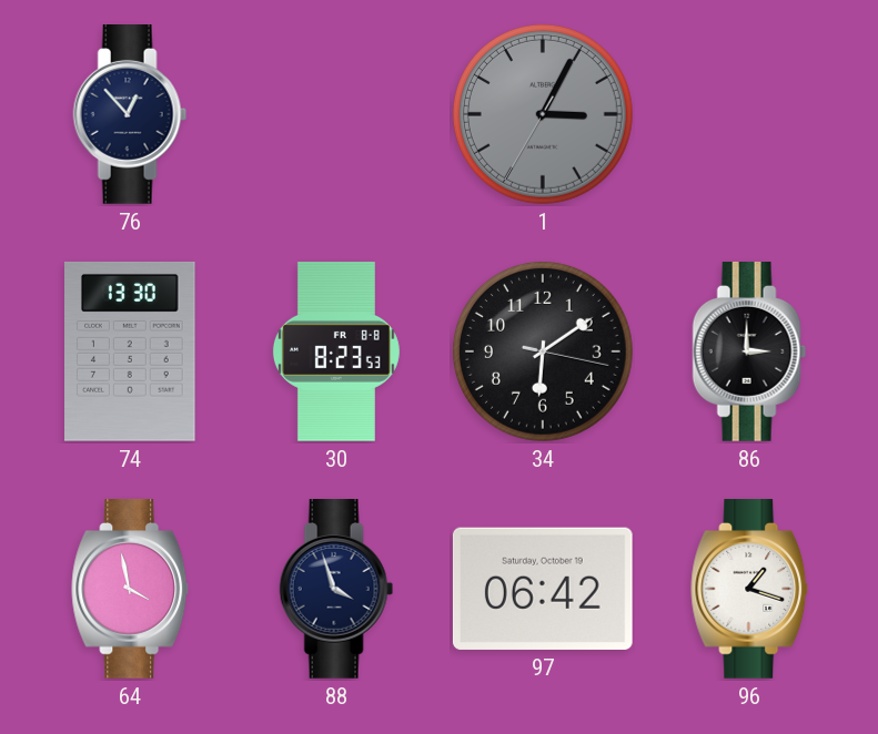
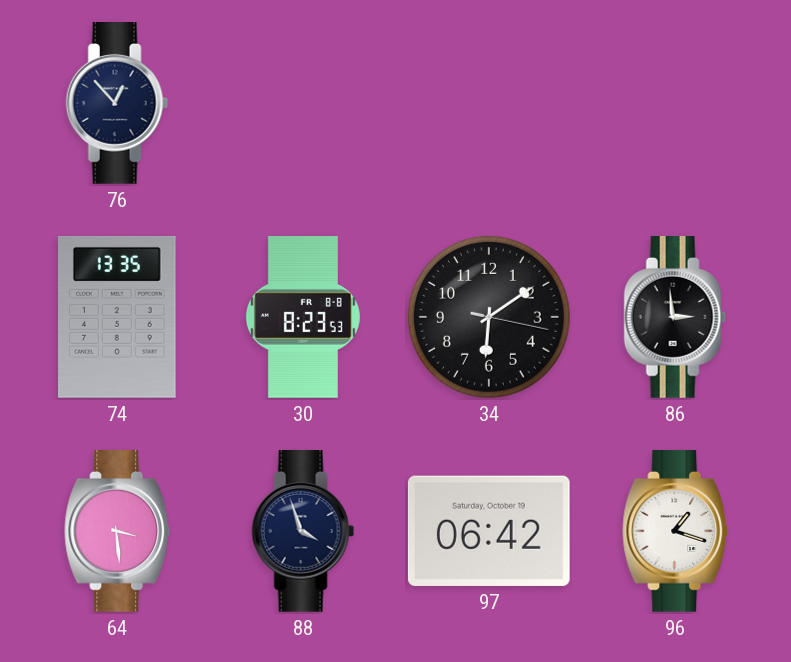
1: 3:04 -> none
74: 13:30 -> 13:35
86: 3:00 -> 2:59
64: 3:58 -> 3:29
